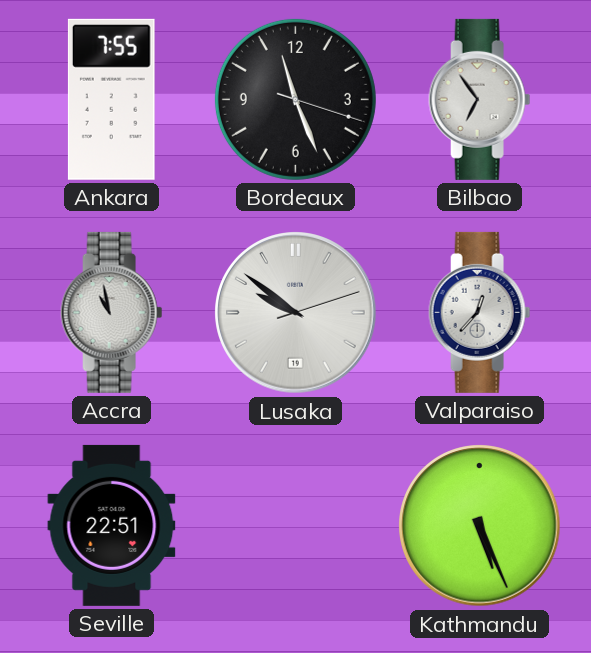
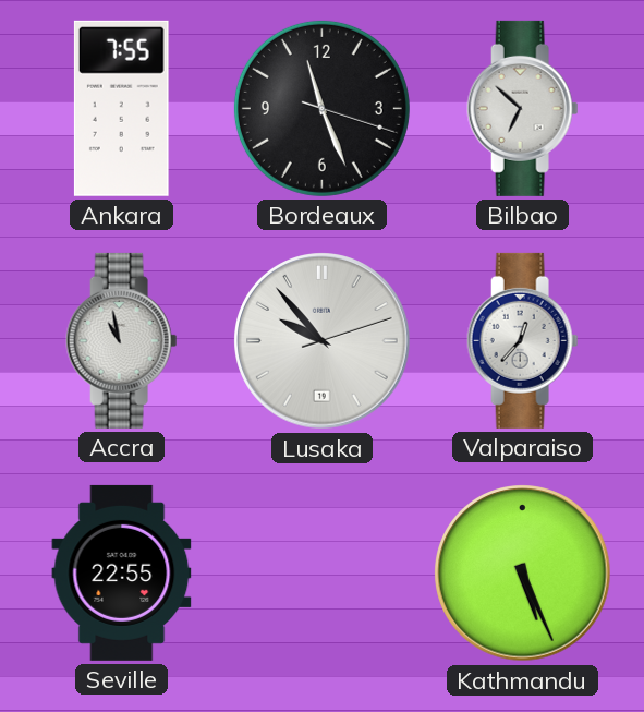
Bilbao: 6:54 -> 6:52
Lusaka: 9:51 -> 9:53
Seville: 22:51 -> 22:55
